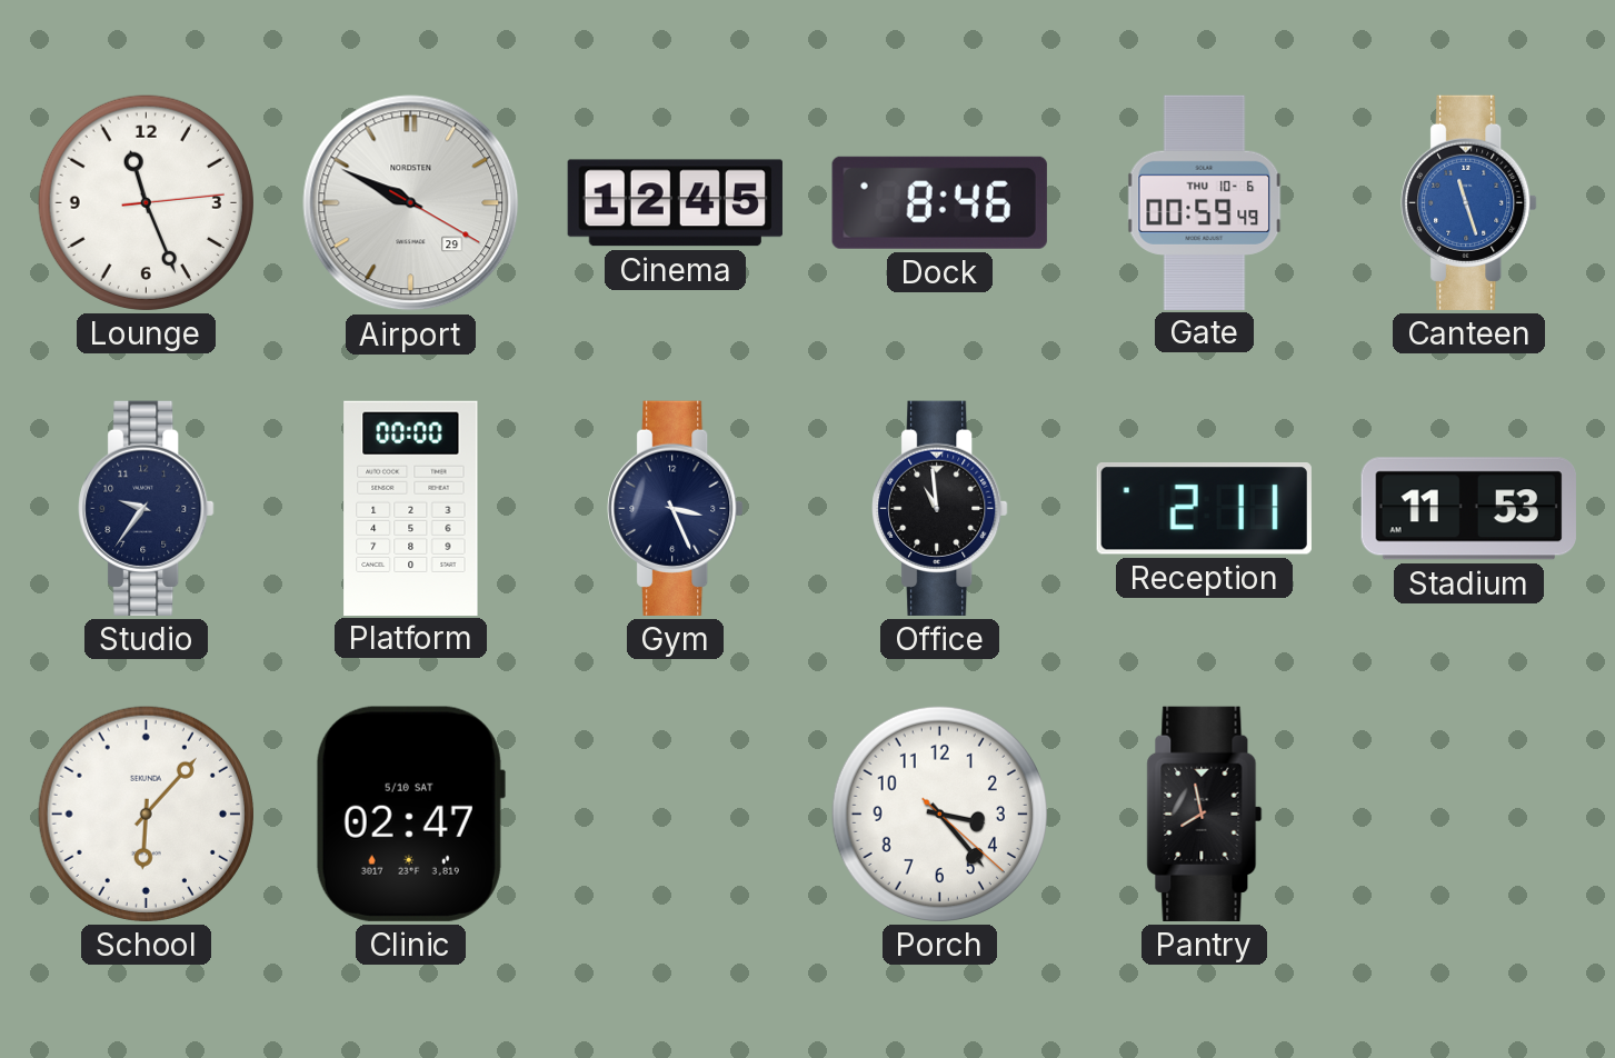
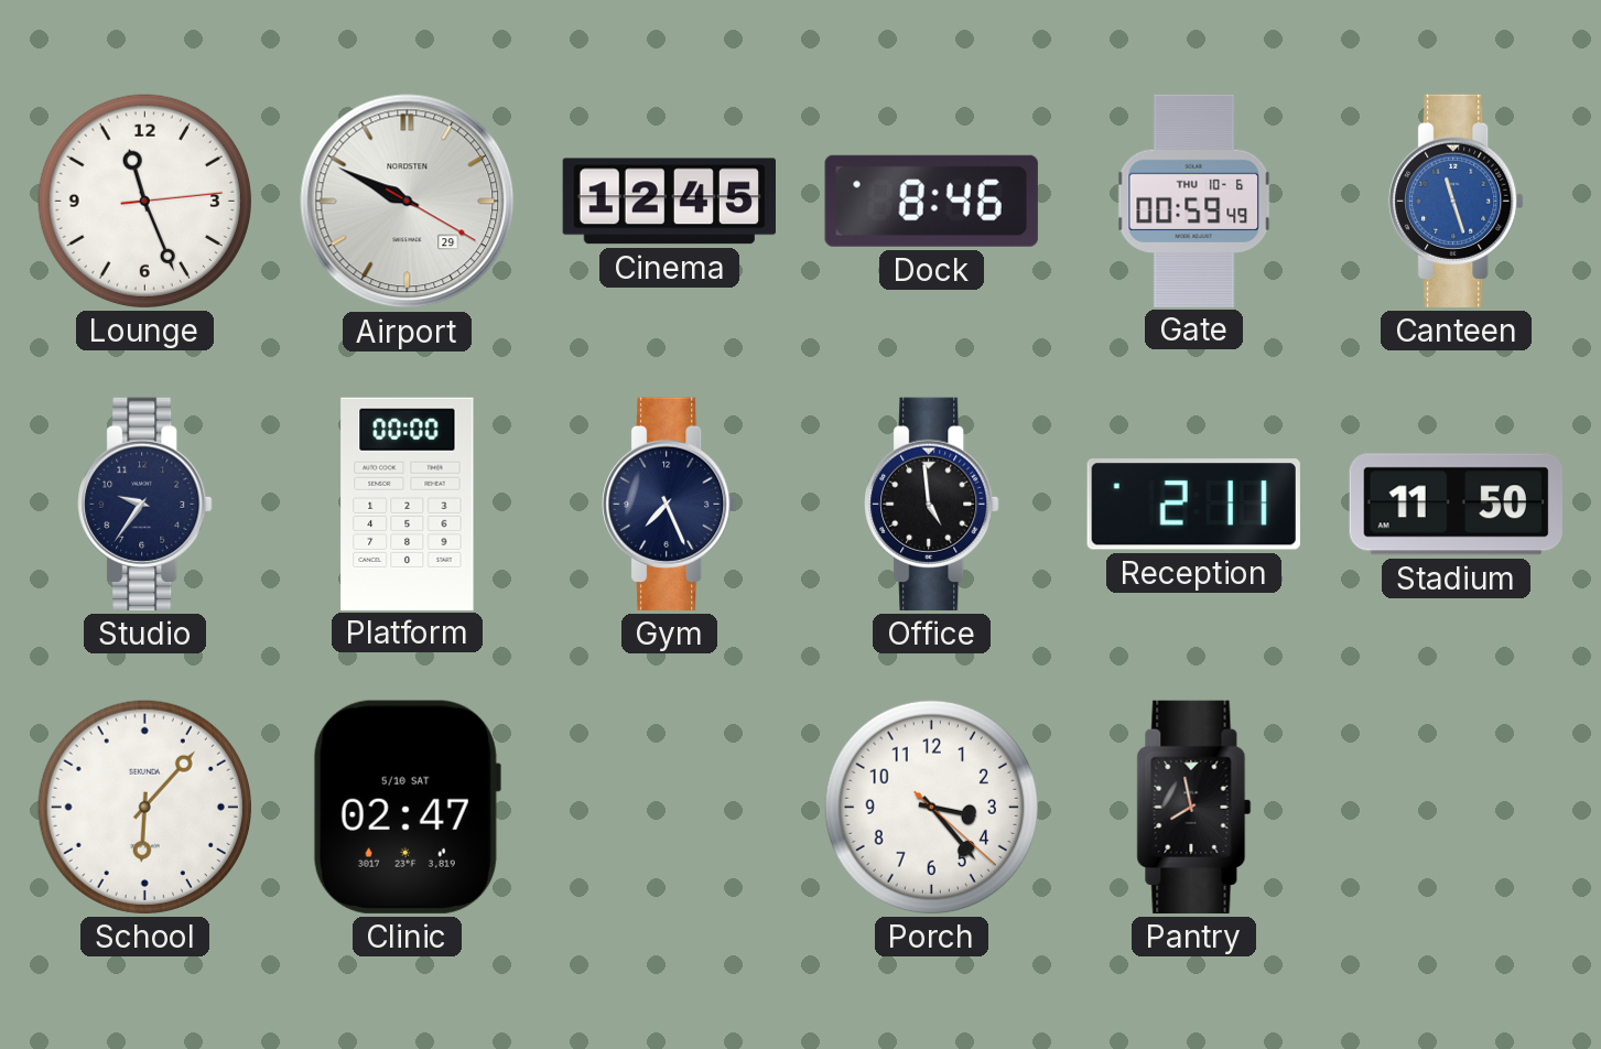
Gym: 3:26 -> 7:26
Office: 10:59 -> 4:59
Stadium: 11:53 -> 11:50
